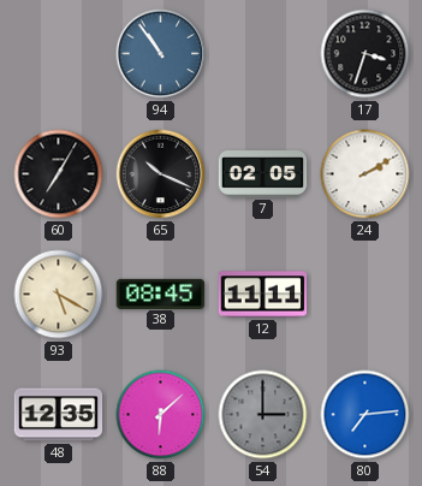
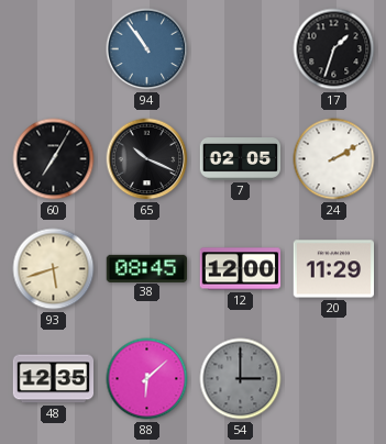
17: 3:33 -> 1:33
93: 5:20 -> 5:42
12: 11:11 -> 12:00
20: none -> 11:29
80: 7:14 -> none
